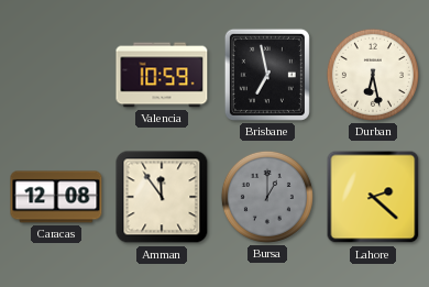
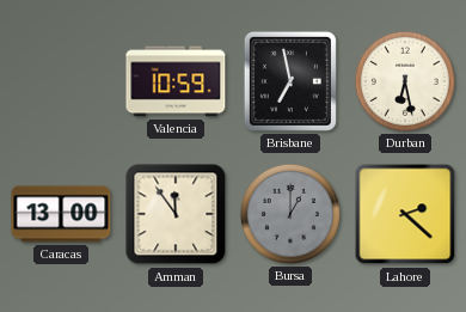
Caracas: 12:08 -> 13:00
